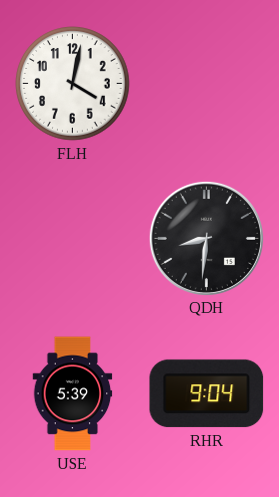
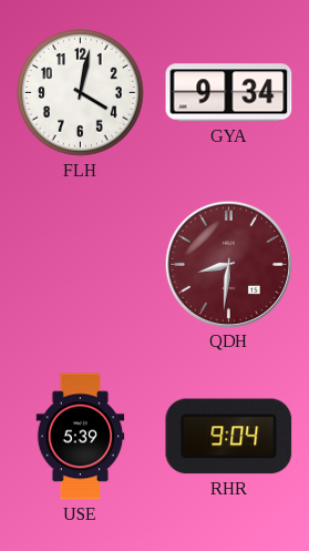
GYA: none -> 9:34
QDH dial: black -> burgundy
